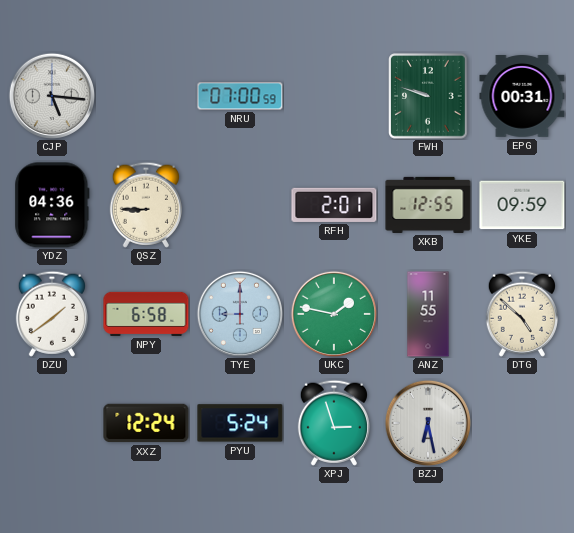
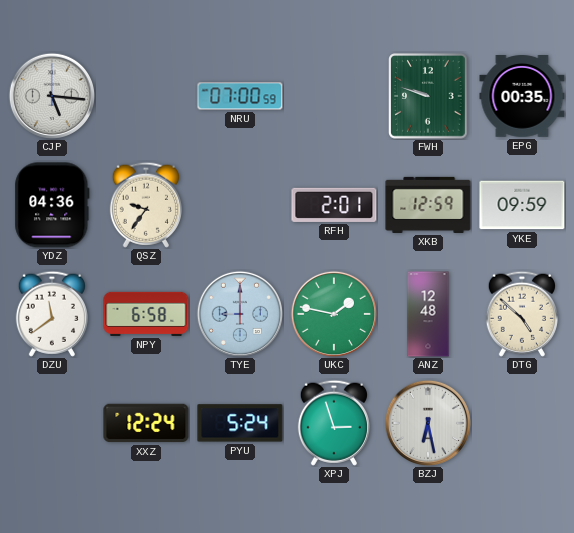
EPG: 00:31 -> 00:35
QSZ: 8:45 -> 9:36
XKB: 12:55 -> 12:59
DZU: 1:39 -> 11:39
ANZ: 11:55 -> 12:48
